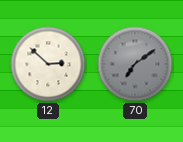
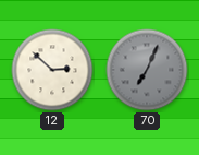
70: 7:09 -> 7:04
